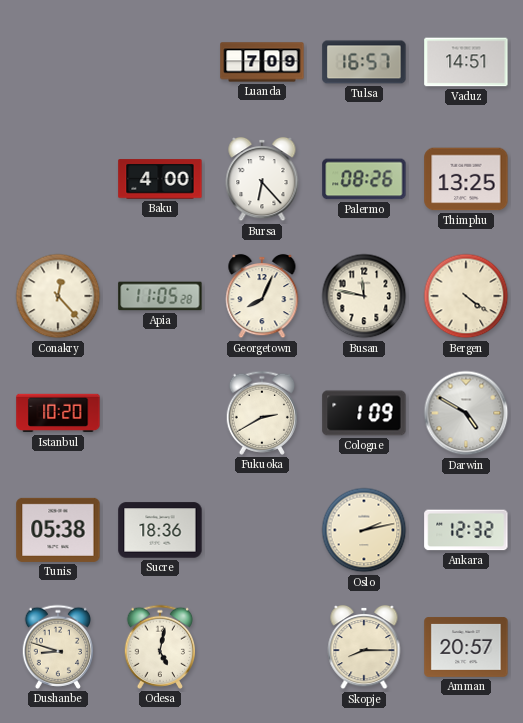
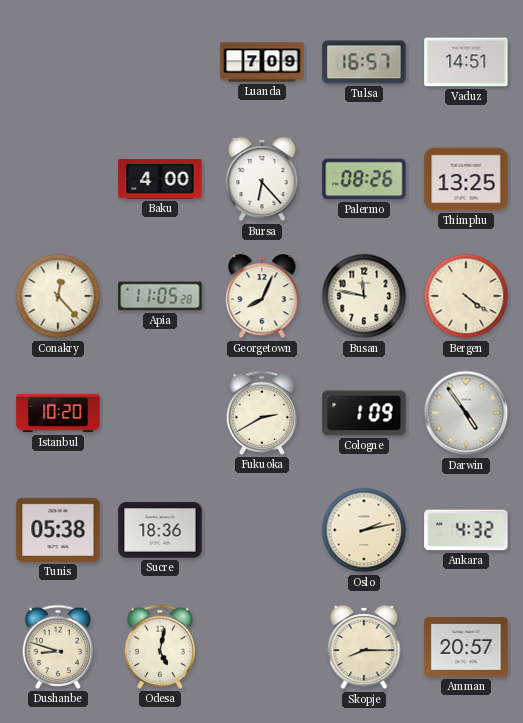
Darwin: 4:50 -> 4:54
Ankara: 12:32 -> 4:32
